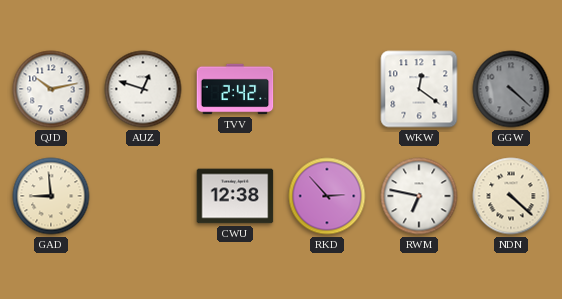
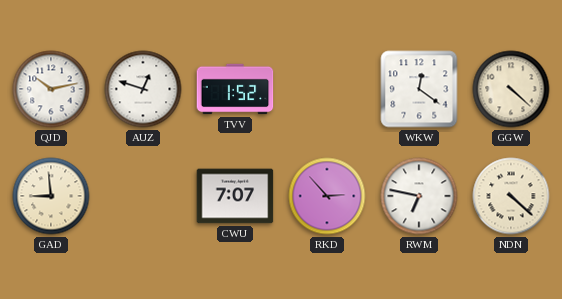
TVV: 2:42 -> 1:52
GGW dial: grey -> cream
CWU: 12:38 -> 7:07
